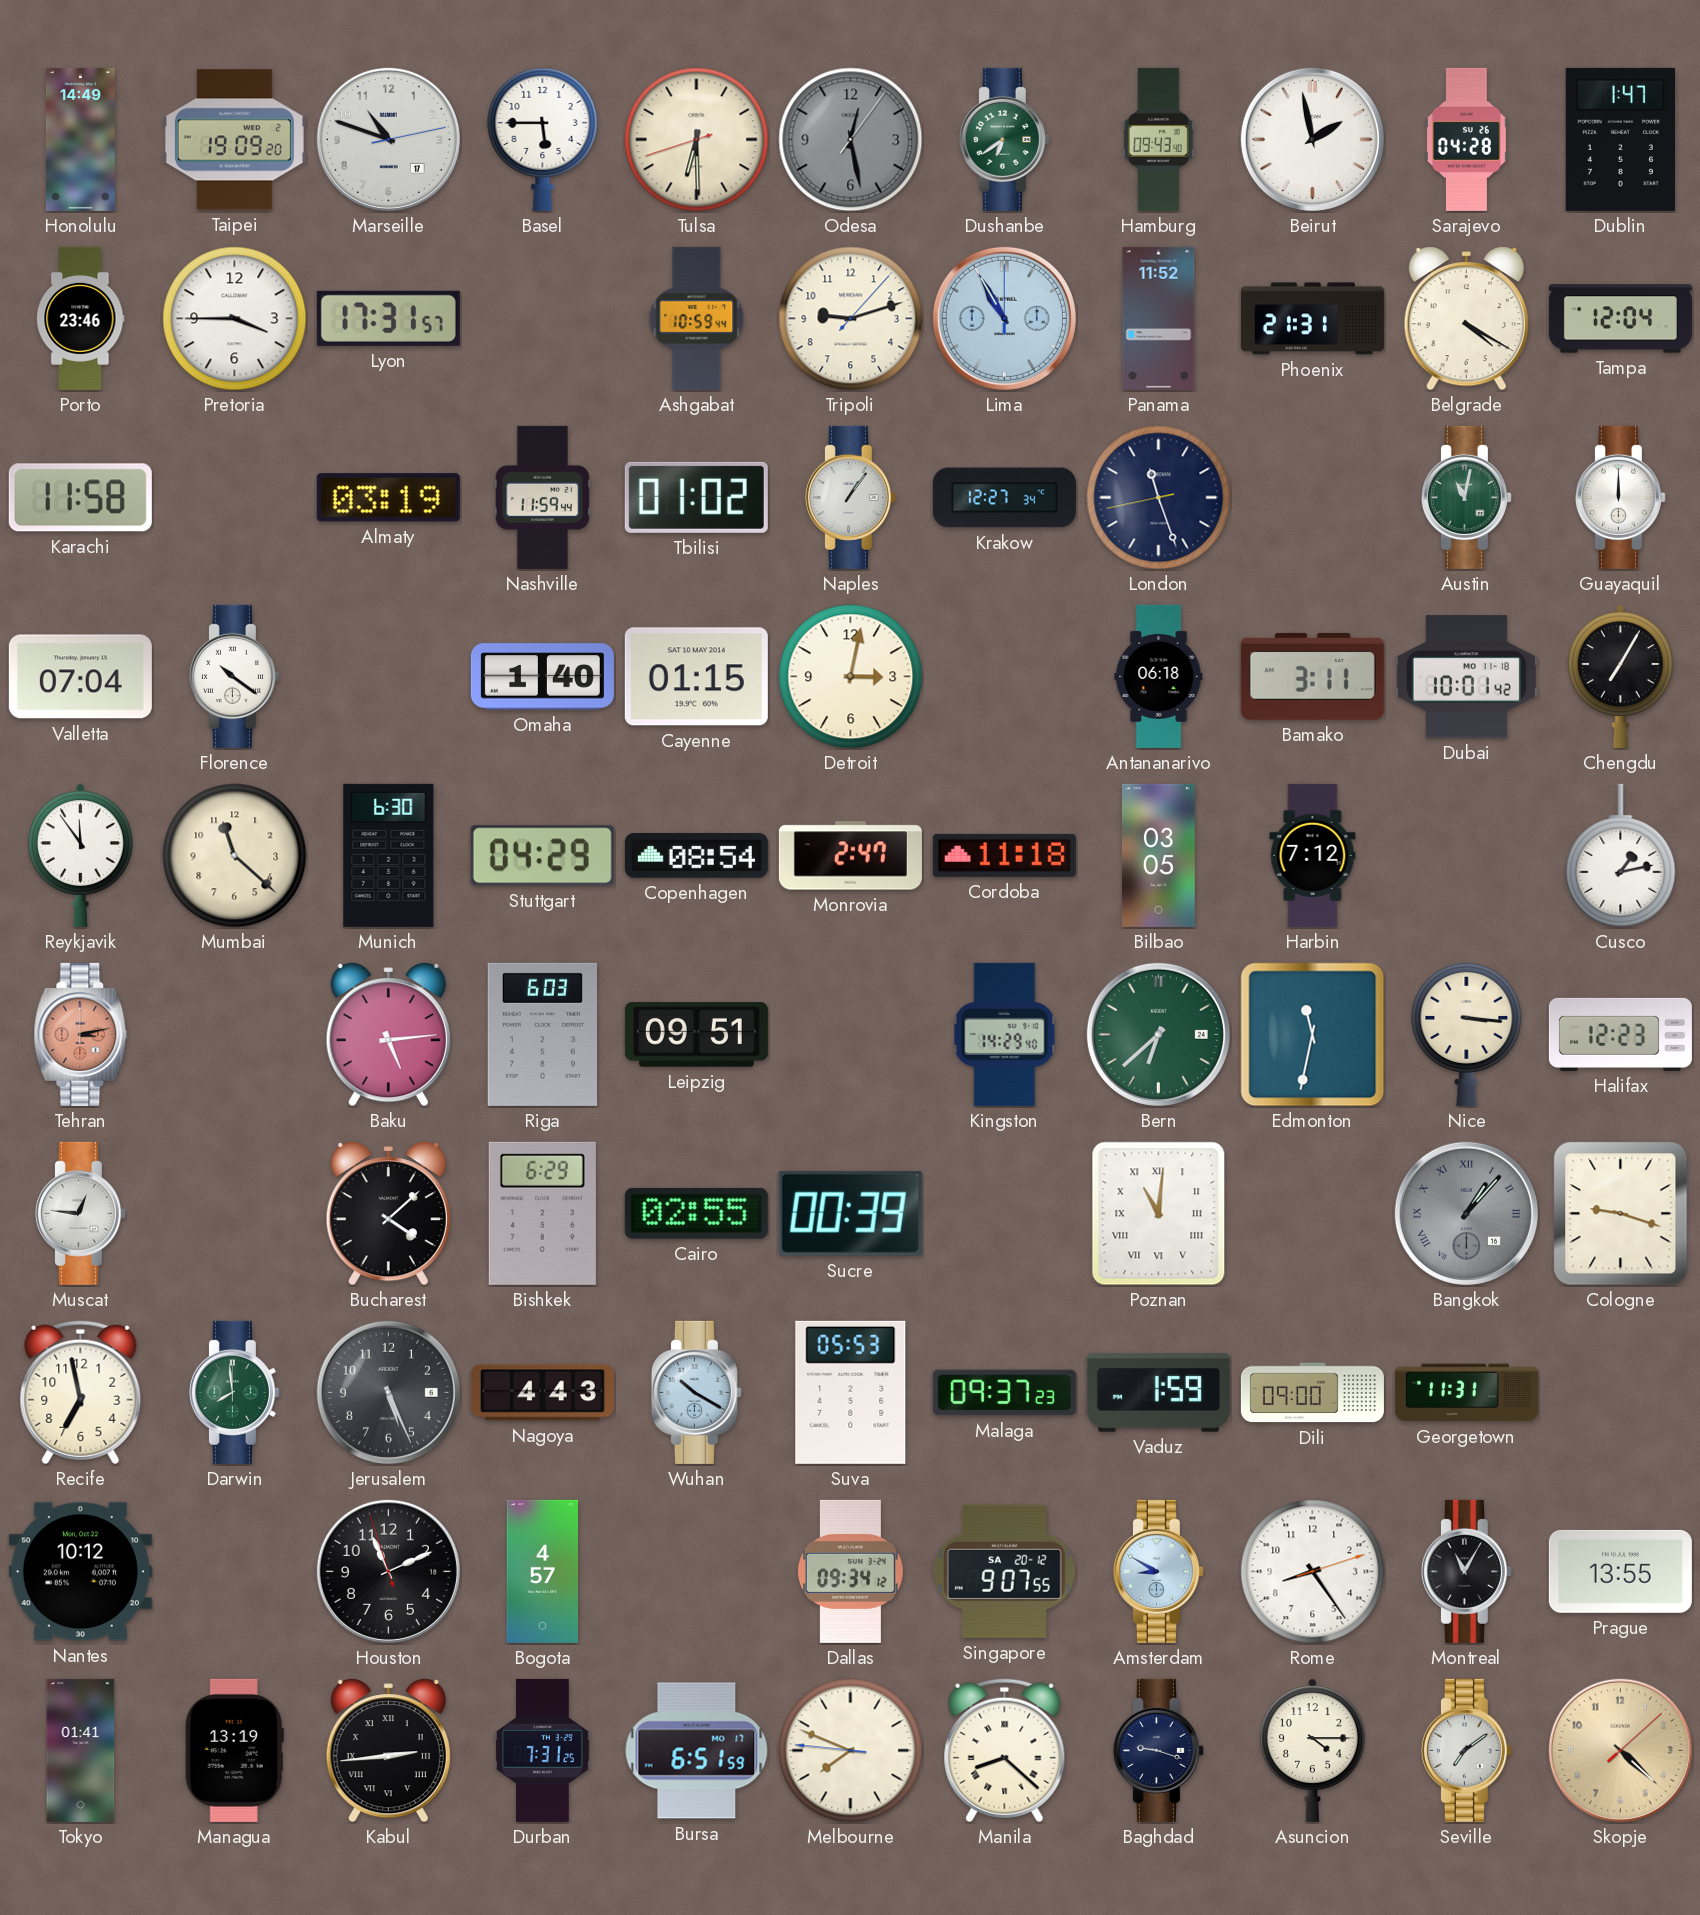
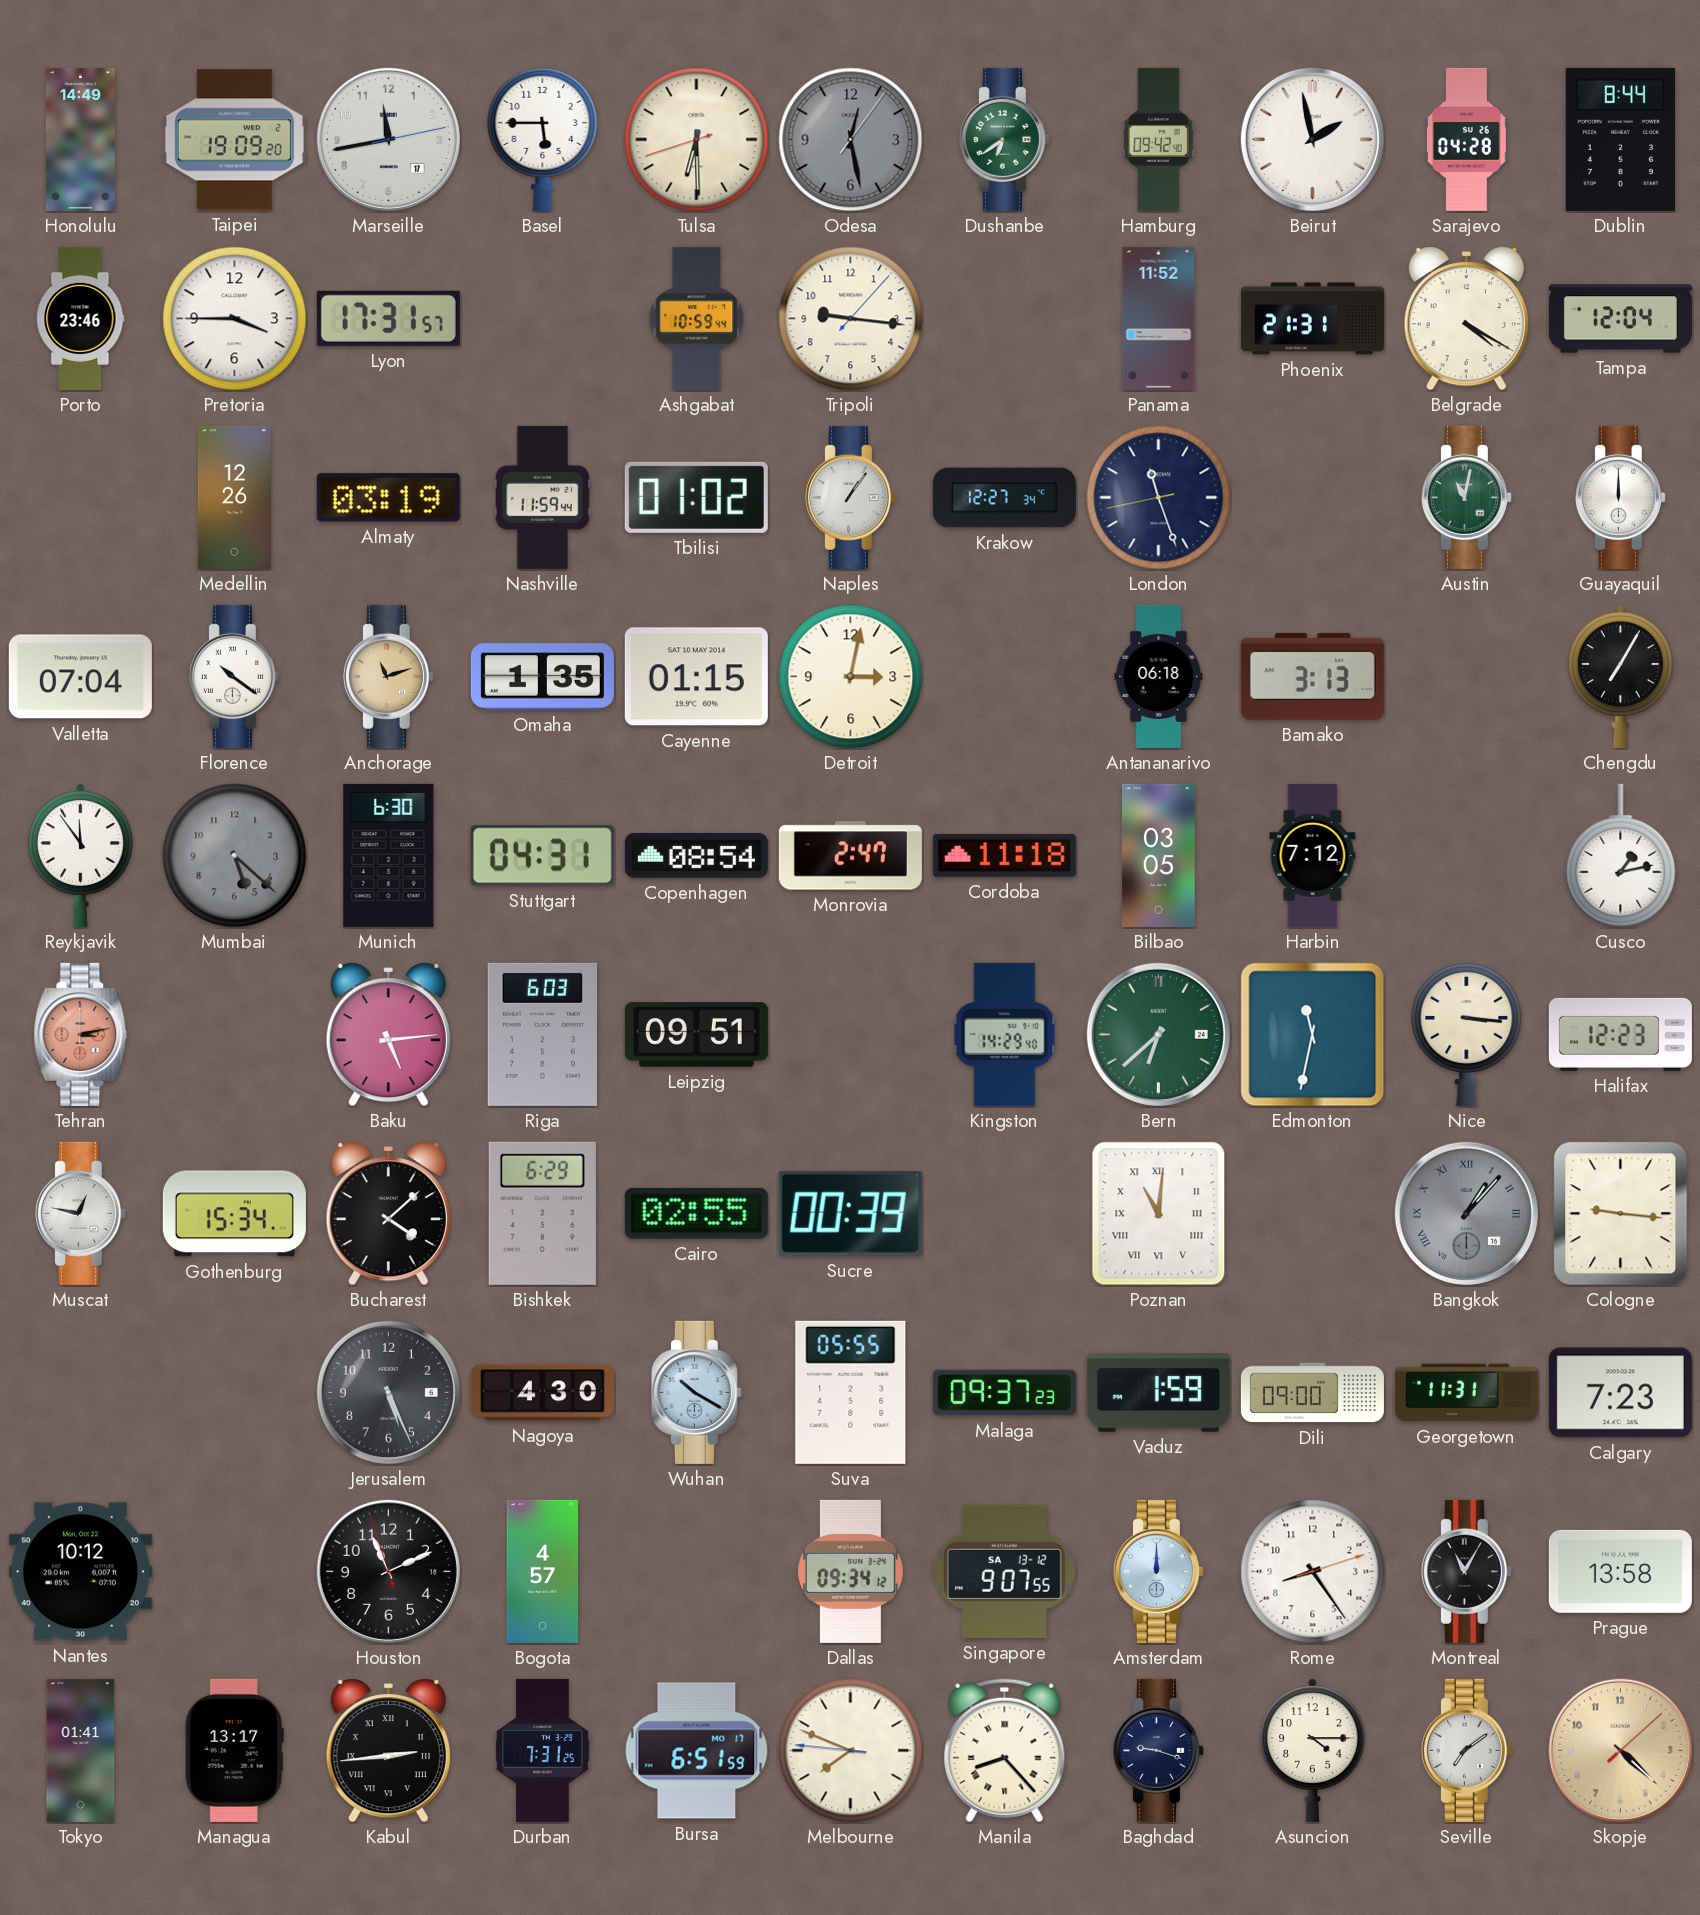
Marseille: 10:48 -> 11:43
Hamburg: 09:43 -> 09:42
Dublin: 1:47 -> 8:44
Tripoli: 9:12 -> 9:16
Lima: 10:55 -> none
Karachi: 11:58 -> none
Medellin: none -> 12:26
Anchorage: none -> 11:12
Omaha: 1:40 -> 1:35
Bamako: 3:11 -> 3:13
Dubai: 10:01 -> none
Mumbai: 11:22 -> 5:22
Mumbai dial: cream -> grey
Stuttgart: 04:29 -> 04:31
Muscat: 12:46 -> 12:47
Gothenburg: none -> 15:34
Cologne: 9:18 -> 9:16
Recife: 6:58 -> none
Darwin: 7:59 -> none
Nagoya: 4:43 -> 4:30
Suva: 05:53 -> 05:55
Calgary: none -> 7:23
Singapore date: SA 20-12 -> SA 13-12
Amsterdam: 8:50 -> 12:00
Prague: 13:55 -> 13:58
Managua: 13:19 -> 13:17
Manila: 8:22 -> 8:23
